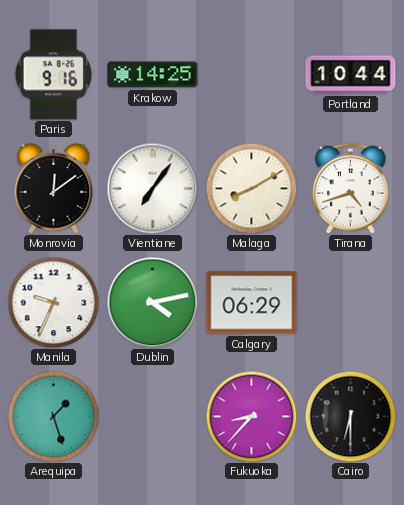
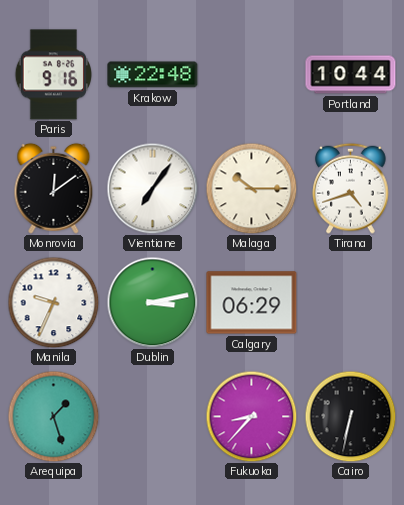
Krakow: 14:25 -> 22:48
Malaga: 8:10 -> 10:15
Dublin: 4:13 -> 3:13
Cairo: 6:30 -> 6:32
